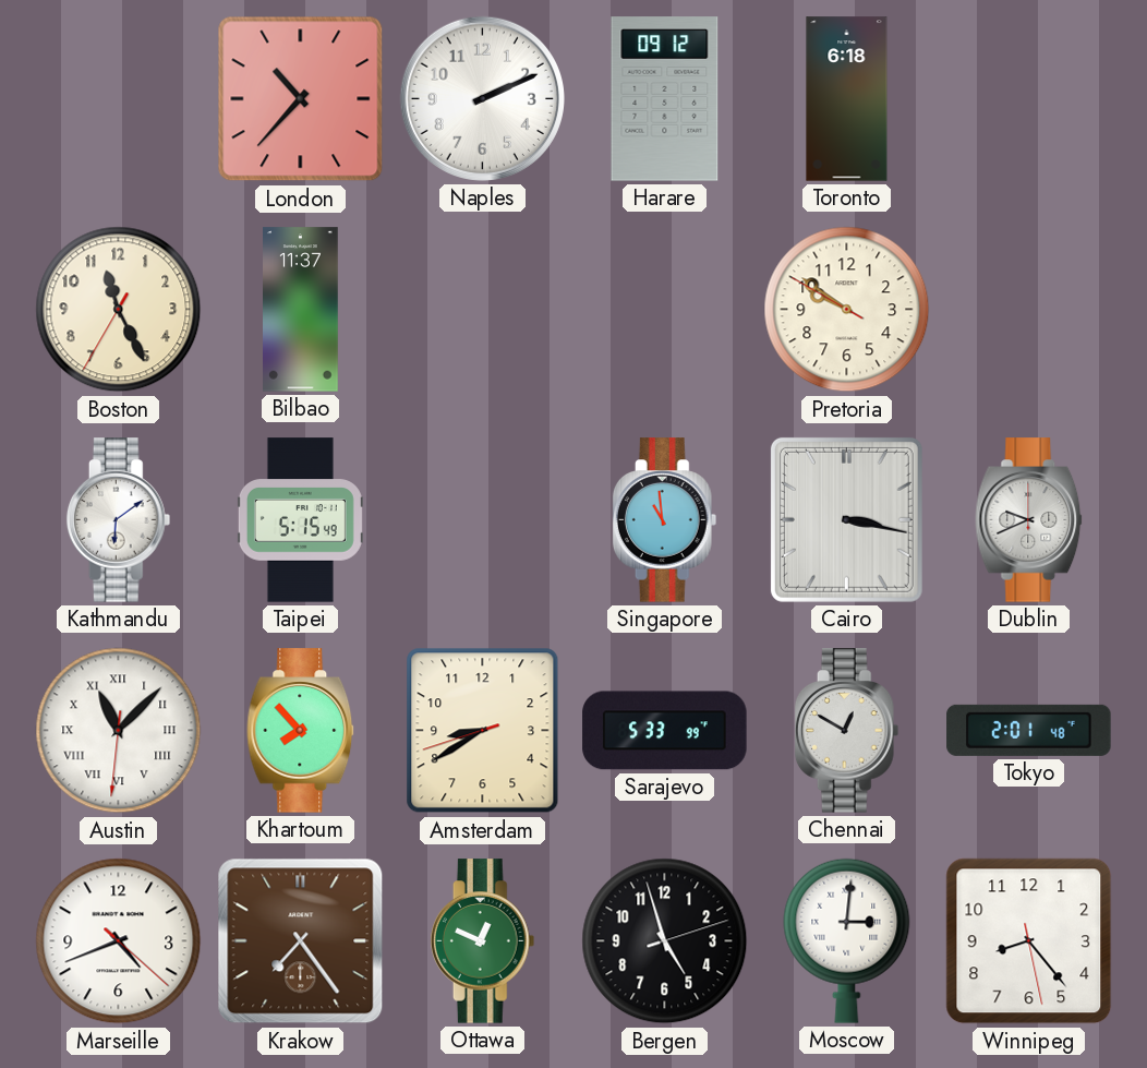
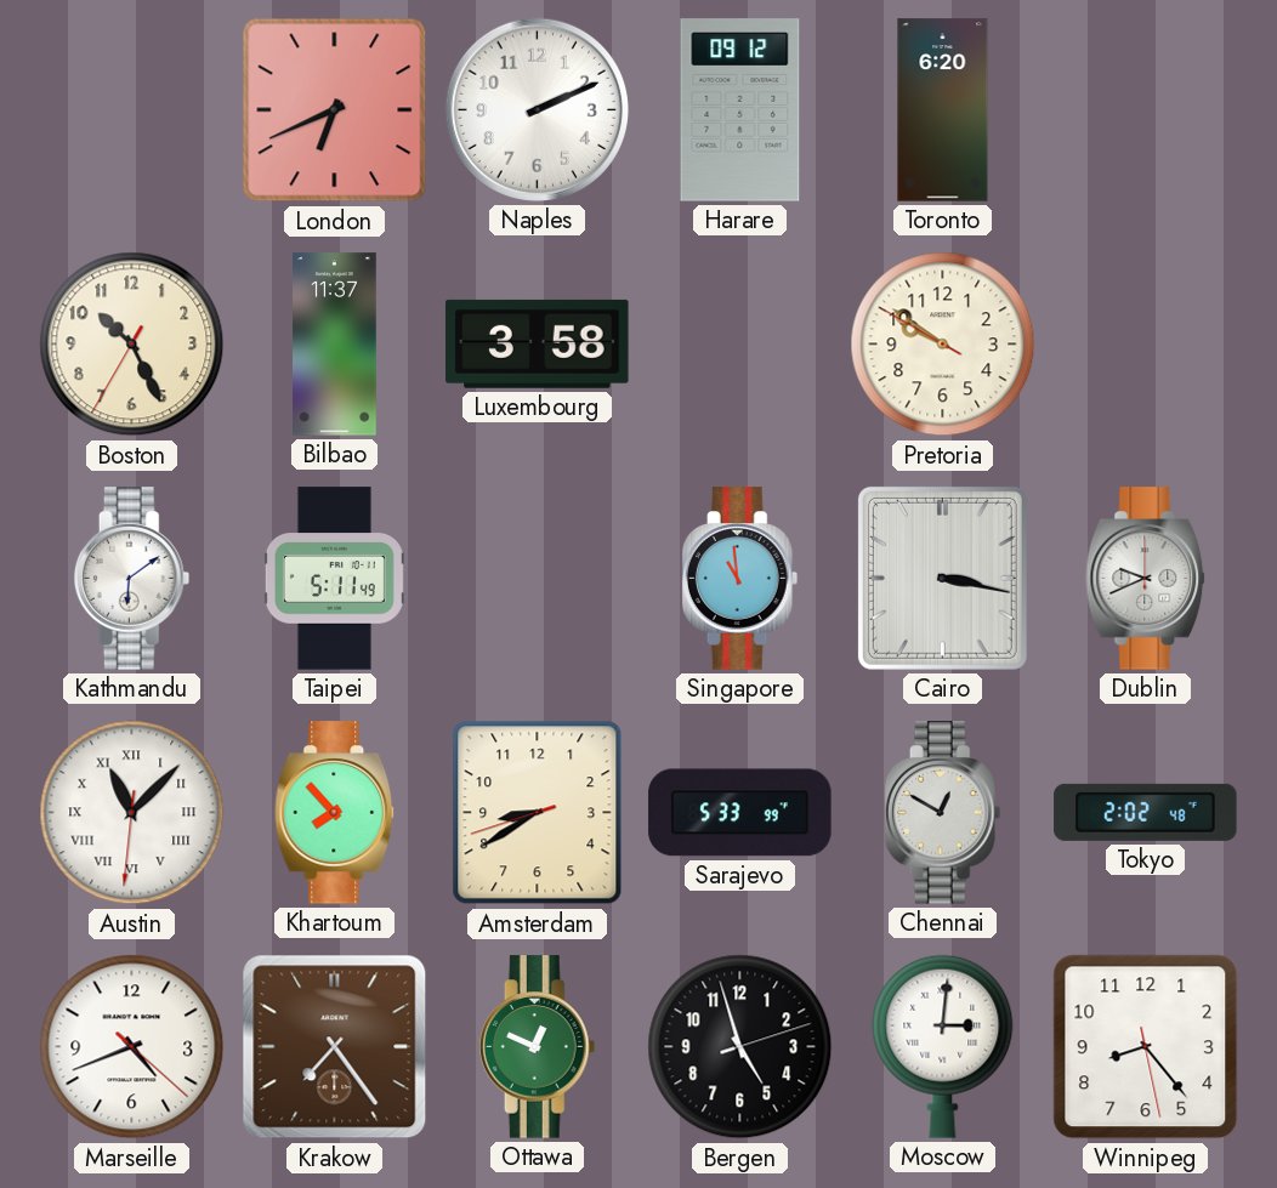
London: 10:37 -> 6:41
Toronto: 6:18 -> 6:20
Boston: 11:25 -> 10:25
Luxembourg: none -> 3:58
Taipei: 5:15 -> 5:11
Tokyo: 2:01 -> 2:02
